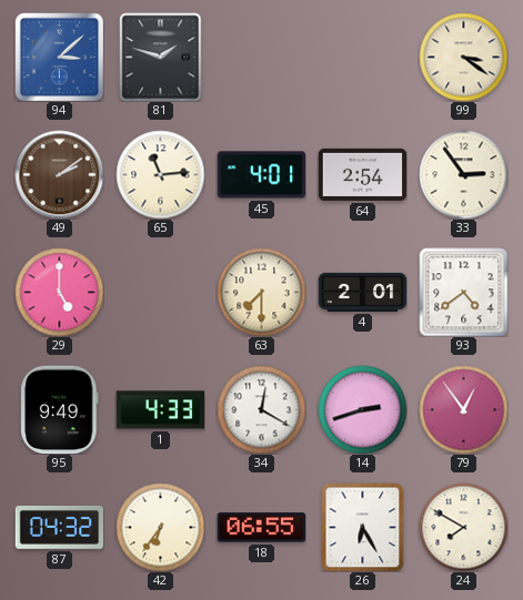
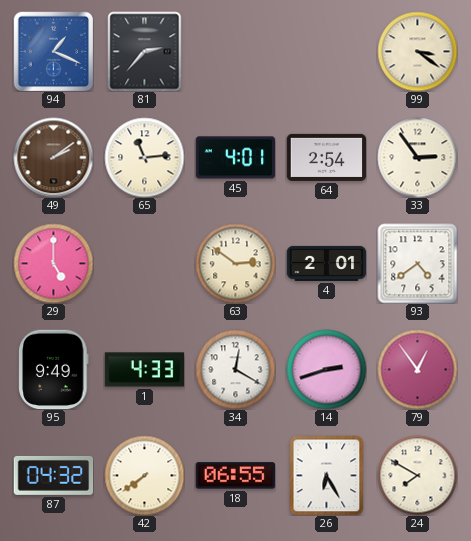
94: 3:08 -> 1:19
81: 1:48 -> 2:37
63: 7:30 -> 2:51
42: 6:36 -> 7:39
